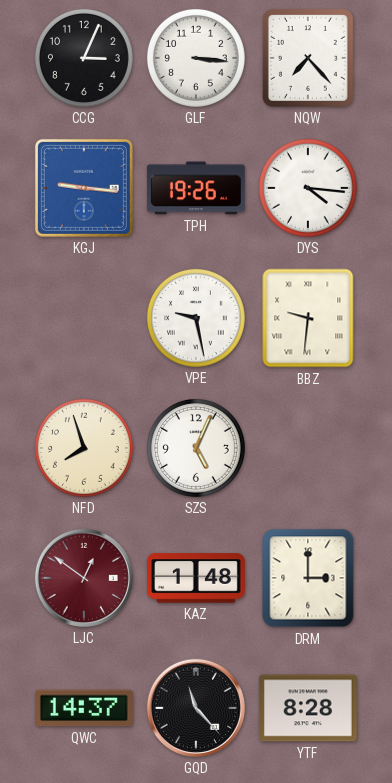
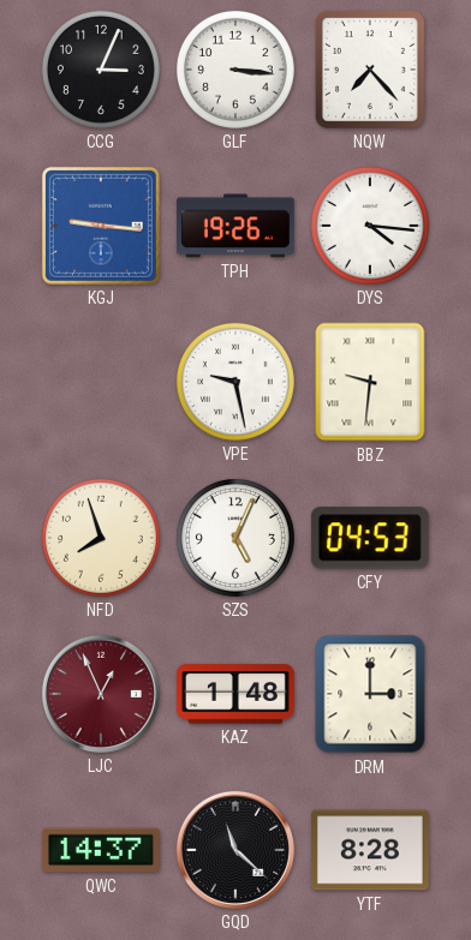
CFY: none -> 04:53
LJC: 12:51 -> 12:56
GQD: 11:23 -> 11:22
